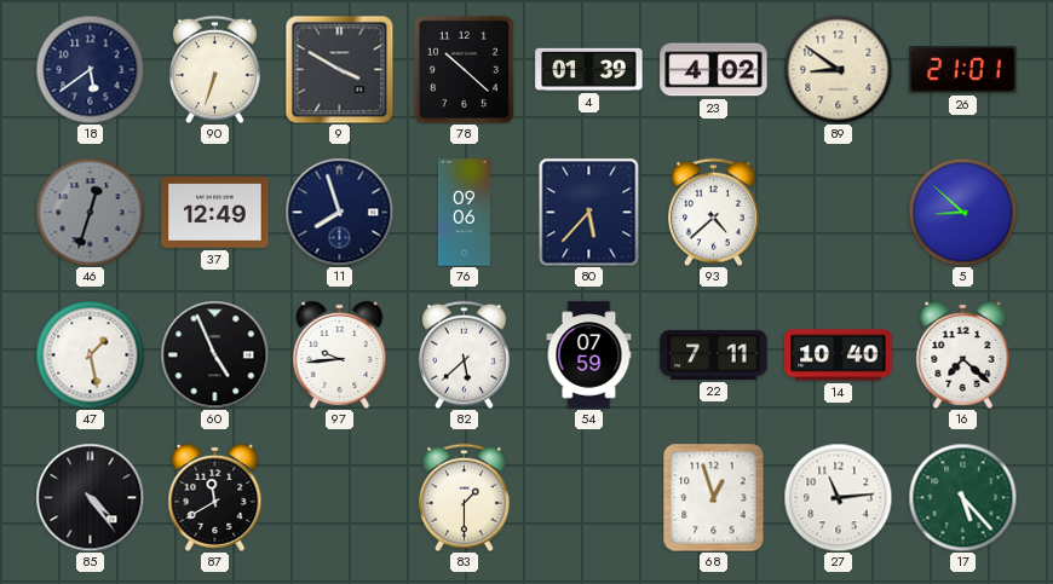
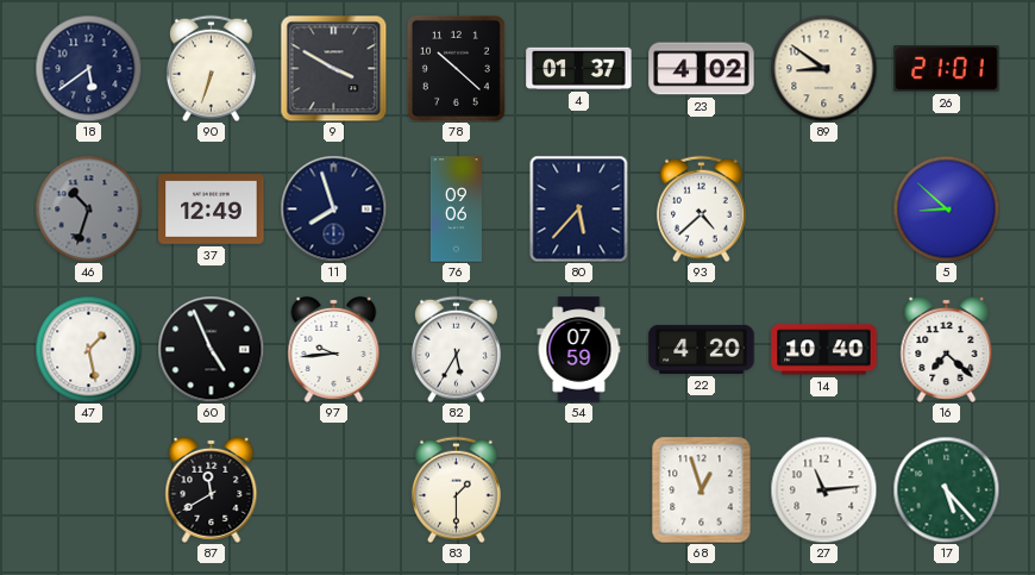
4: 01:39 -> 01:37
46: 12:33 -> 10:33
82: 5:38 -> 5:35
22: 7:11 -> 4:20
85: 4:24 -> none
